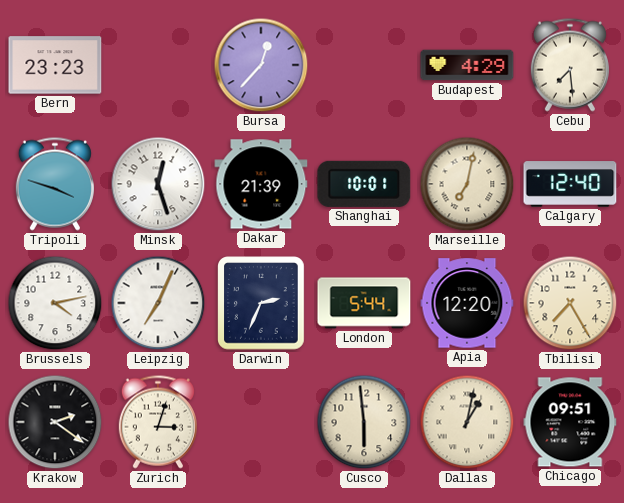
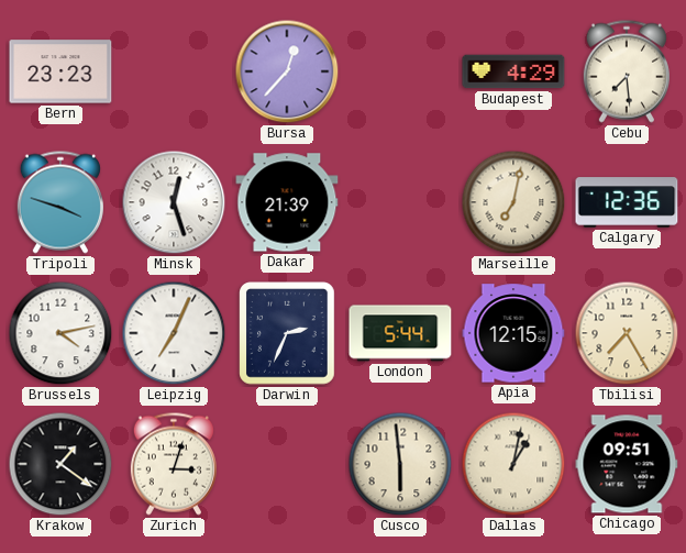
Shanghai: 10:01 -> none
Calgary: 12:40 -> 12:36
Apia: 12:20 -> 12:15
Krakow: 2:21 -> 1:21
